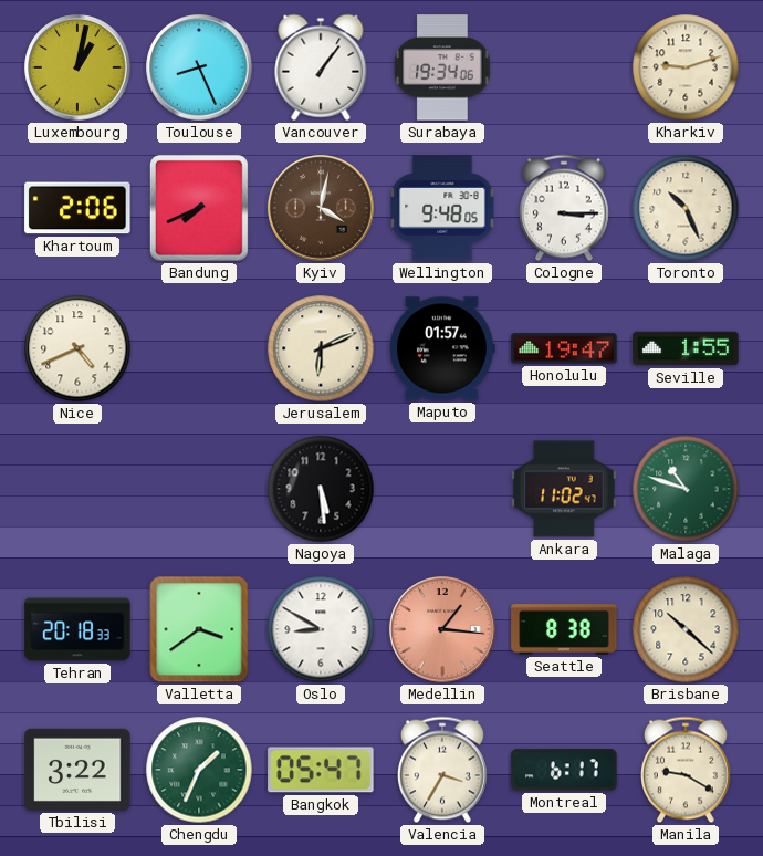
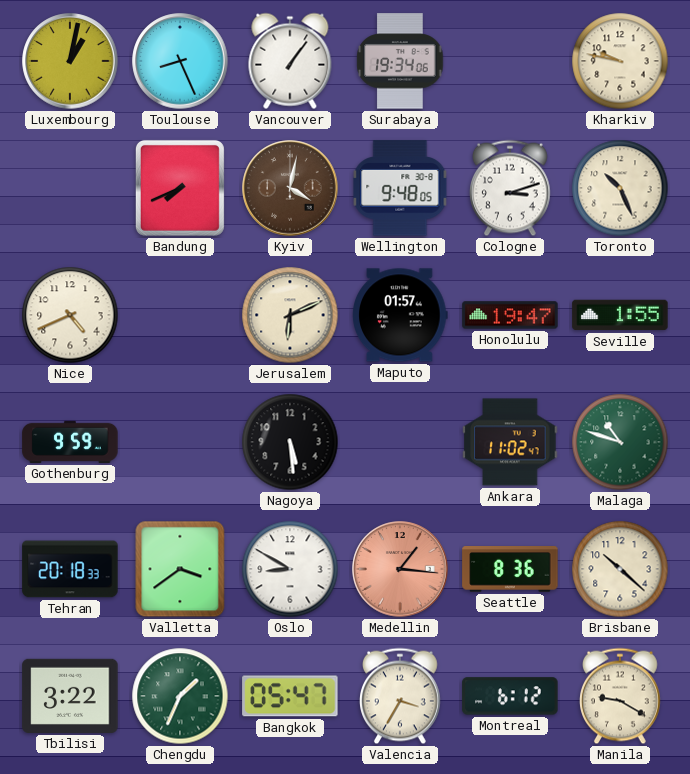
Kharkiv: 9:12 -> 9:47
Khartoum: 2:06 -> none
Cologne: 3:15 -> 3:12
Gothenburg: none -> 9:59
Seattle: 8:38 -> 8:36
Montreal: 6:17 -> 6:12
